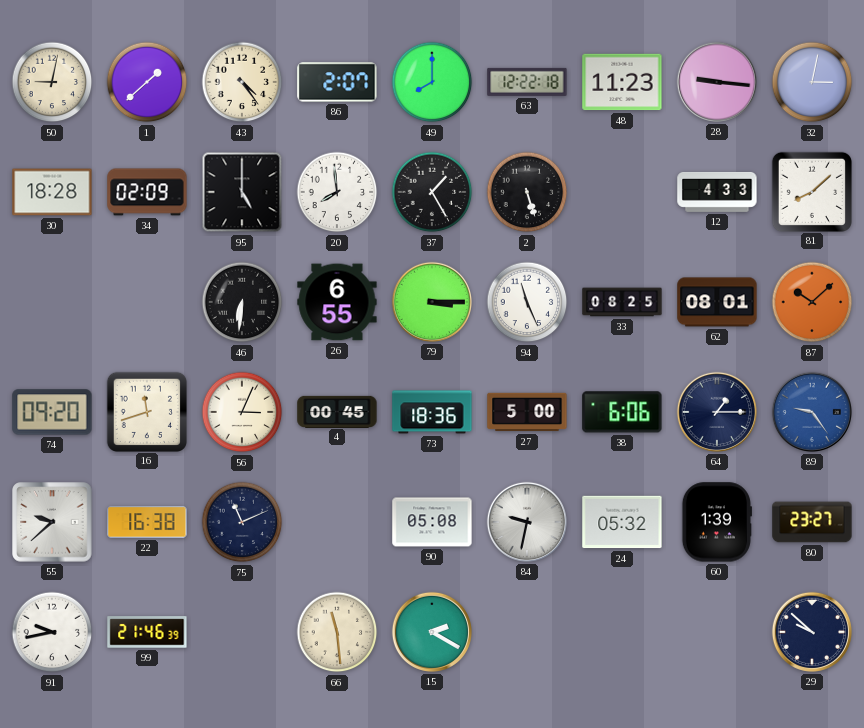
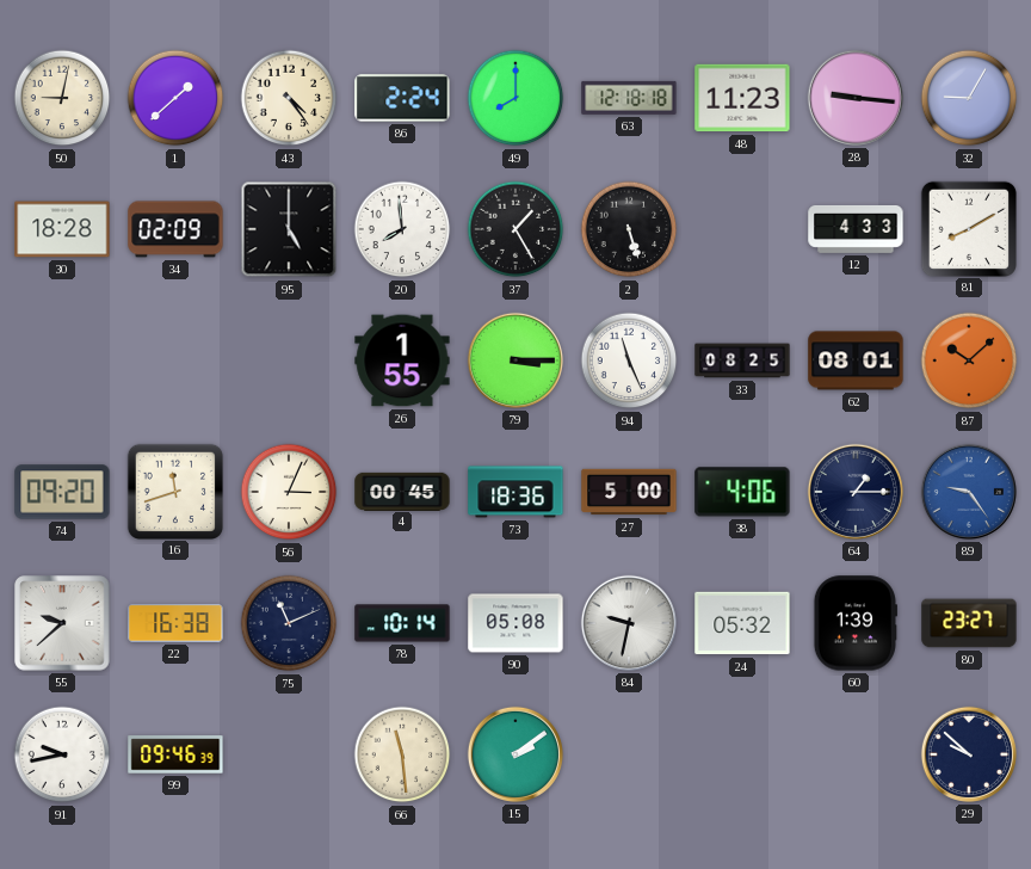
86: 2:07 -> 2:24
63: 12:22 -> 12:18
32: 3:02 -> 9:05
81: 8:08 -> 8:10
46: 6:31 -> none
26: 6:55 -> 1:55
38: 6:06 -> 4:06
78: none -> 10:14
99: 21:46 -> 09:46
15: 2:20 -> 2:09
